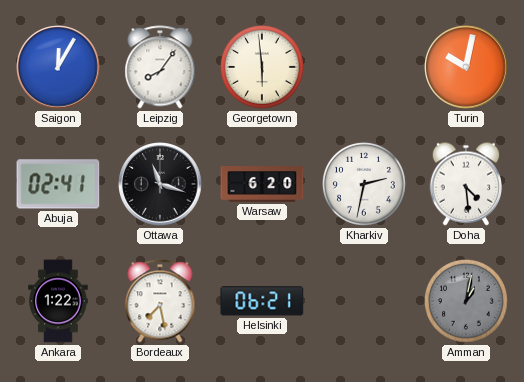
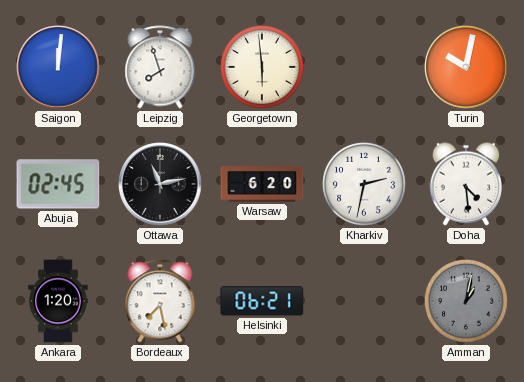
Saigon: 12:05 -> 12:01
Leipzig: 8:06 -> 7:57
Abuja: 02:41 -> 02:45
Ottawa: 11:18 -> 11:13
Ankara: 1:22 -> 1:20
